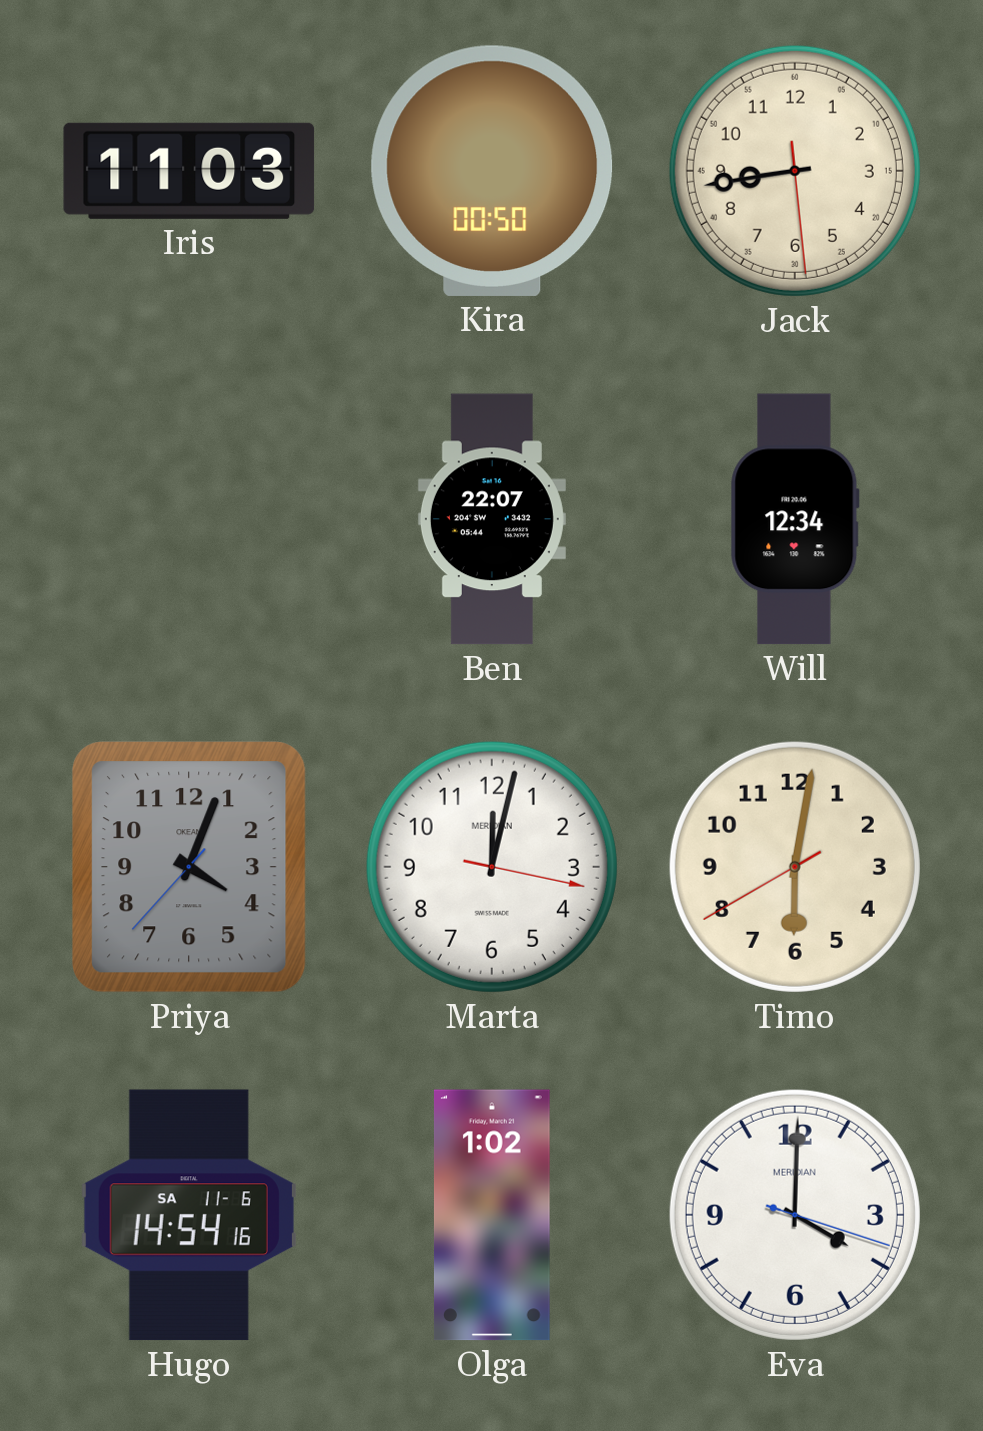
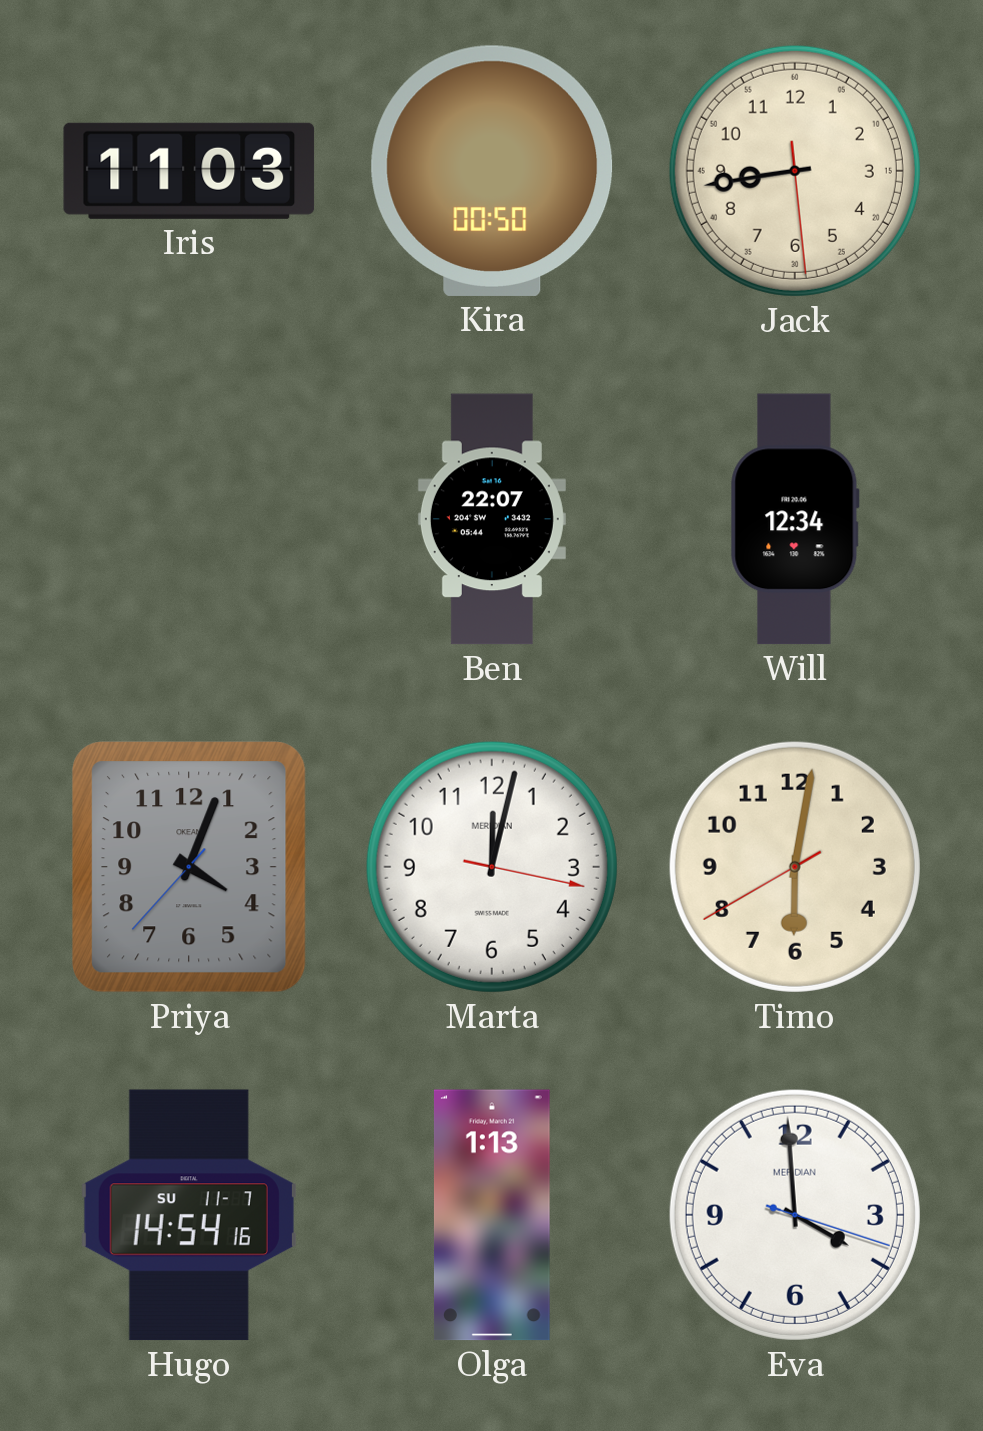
Hugo date: SA 11-6 -> SU 11-7
Olga: 1:02 -> 1:13
Eva: 4:00 -> 3:59
